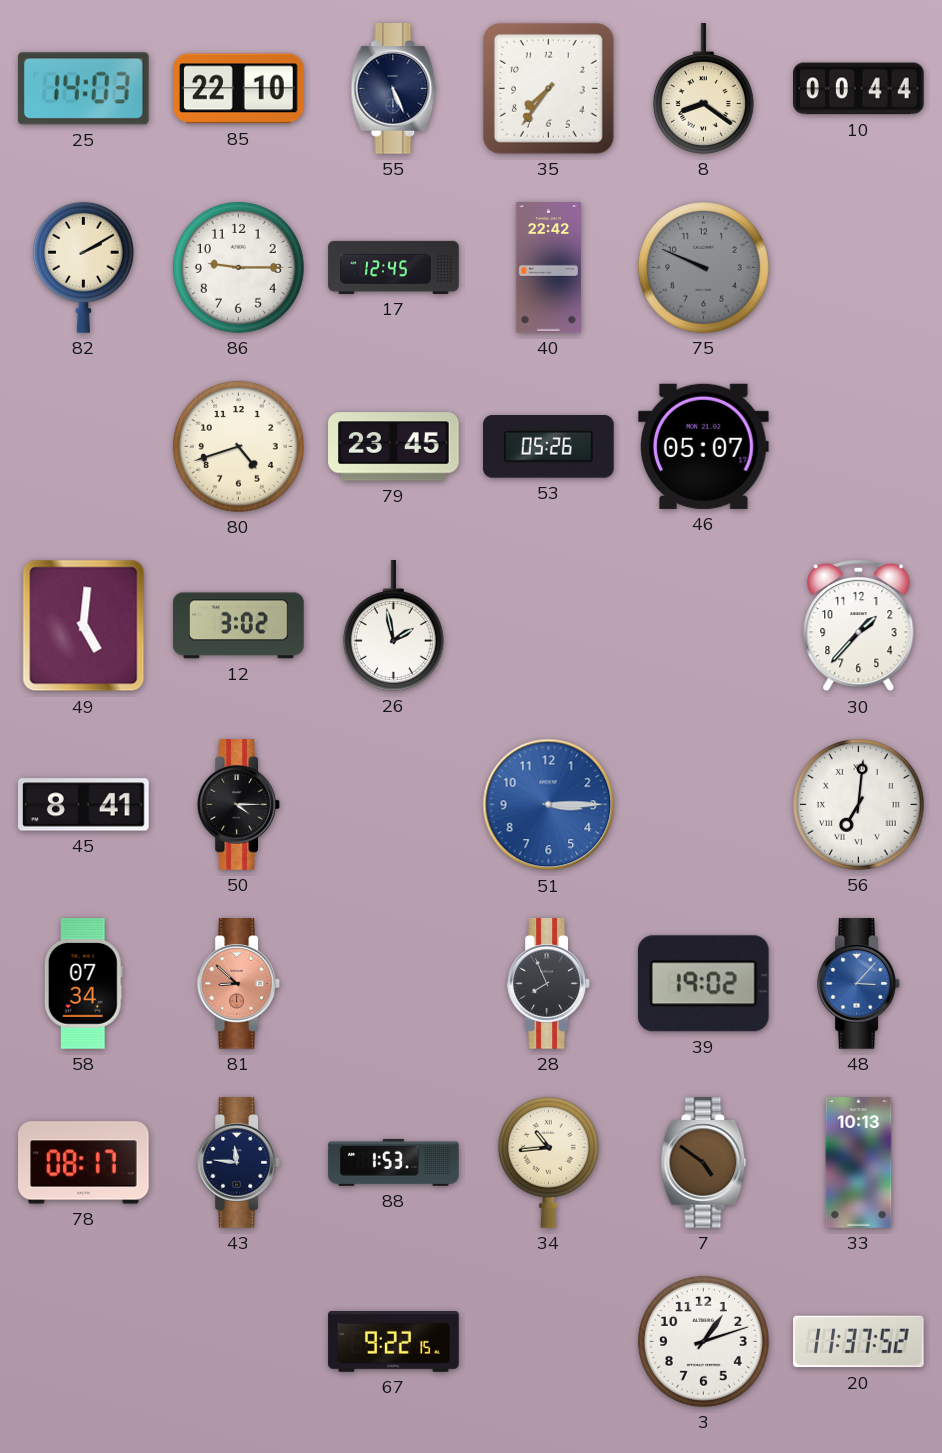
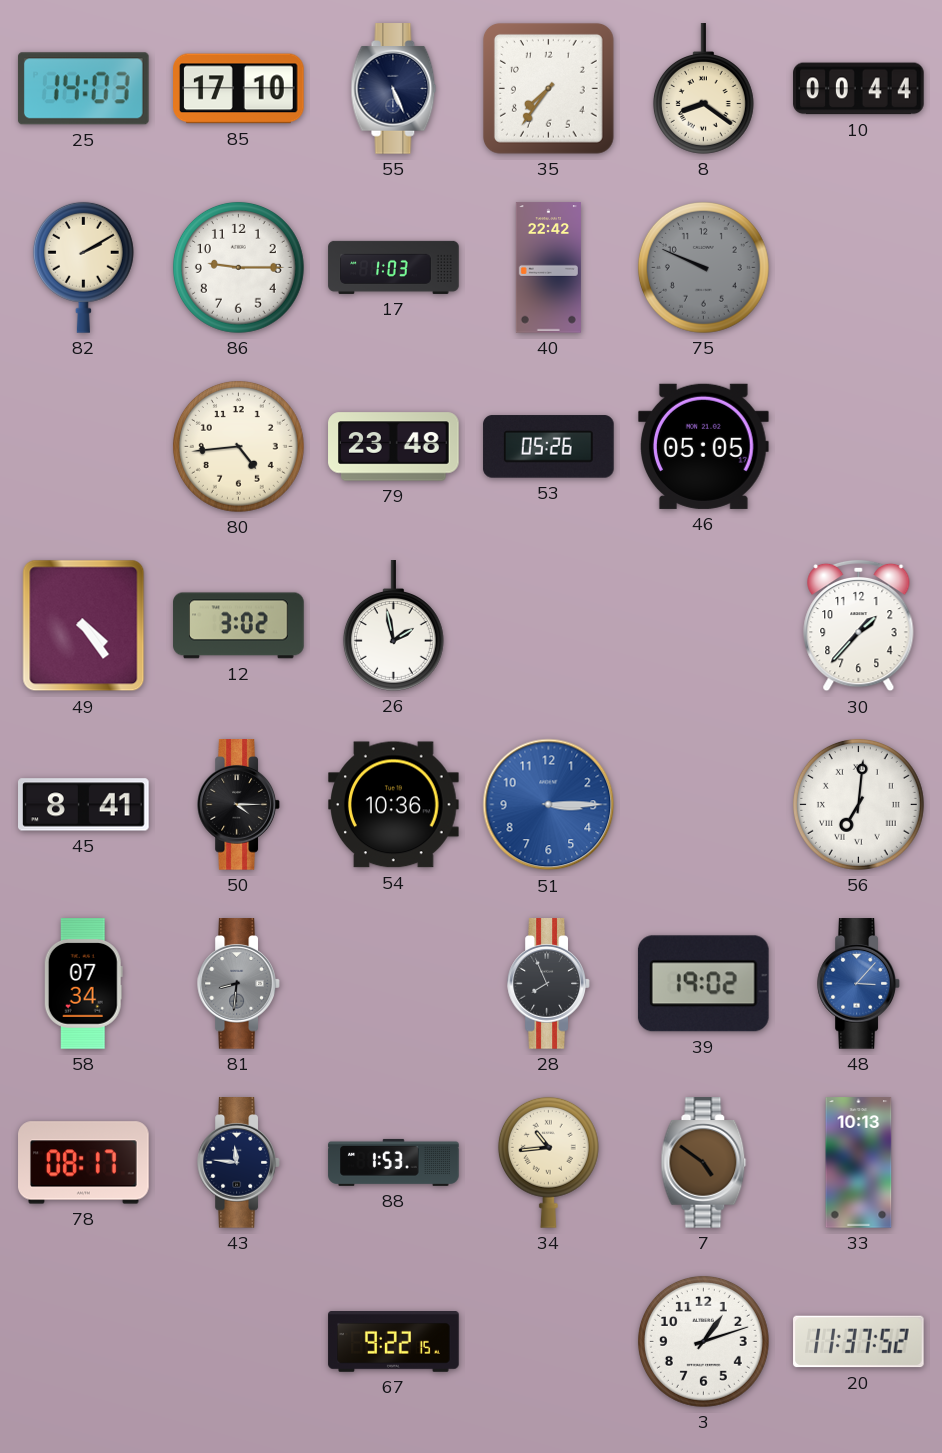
85: 22:10 -> 17:10
17: 12:45 -> 1:03
80: 4:42 -> 4:44
79: 23:45 -> 23:48
46: 05:07 -> 05:05
49: 5:01 -> 4:24
54: none -> 10:36
81: 8:52 -> 8:31
81 dial: salmon -> grey
